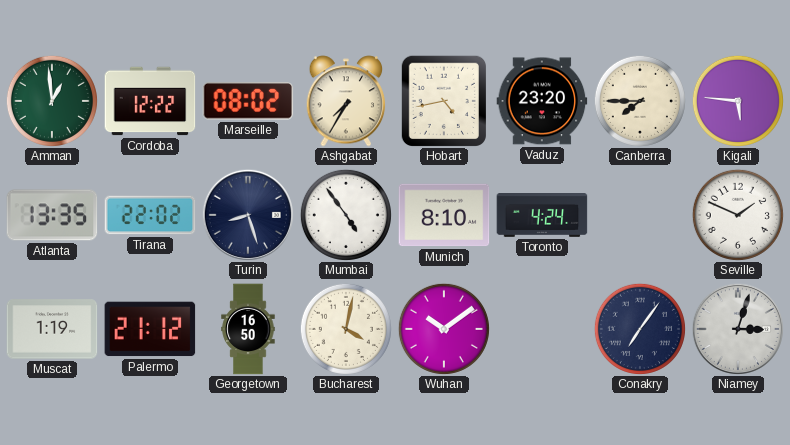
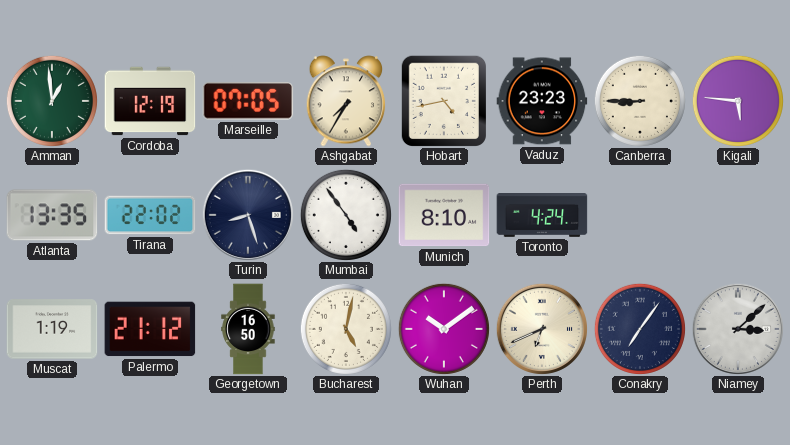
Cordoba: 12:22 -> 12:19
Marseille: 08:02 -> 07:05
Vaduz: 23:20 -> 23:23
Canberra: 7:45 -> 8:45
Seville: 1:49 -> none
Bucharest: 4:02 -> 5:02
Perth: none -> 6:41
Niamey: 3:03 -> 3:08
